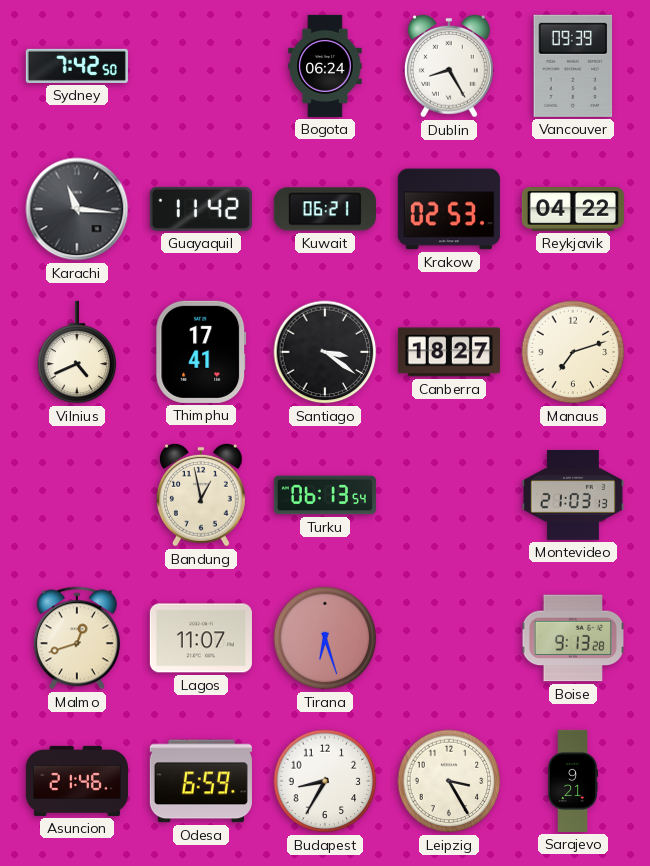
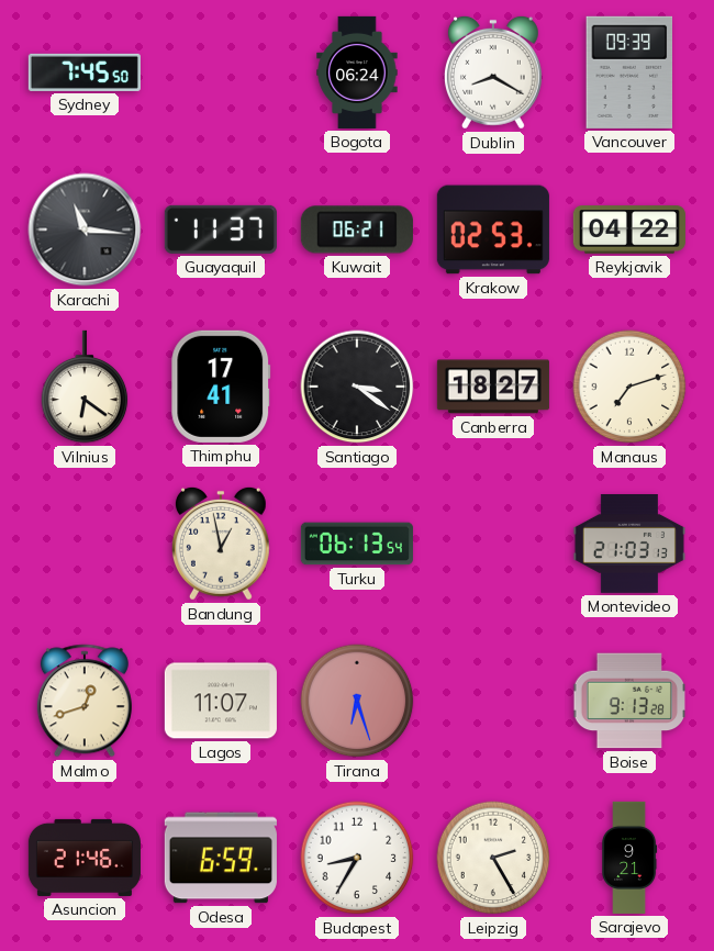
Sydney: 7:42 -> 7:45
Dublin: 8:25 -> 8:20
Guayaquil: 11:42 -> 11:37
Vilnius: 4:41 -> 6:21
Leipzig: 3:25 -> 2:25
